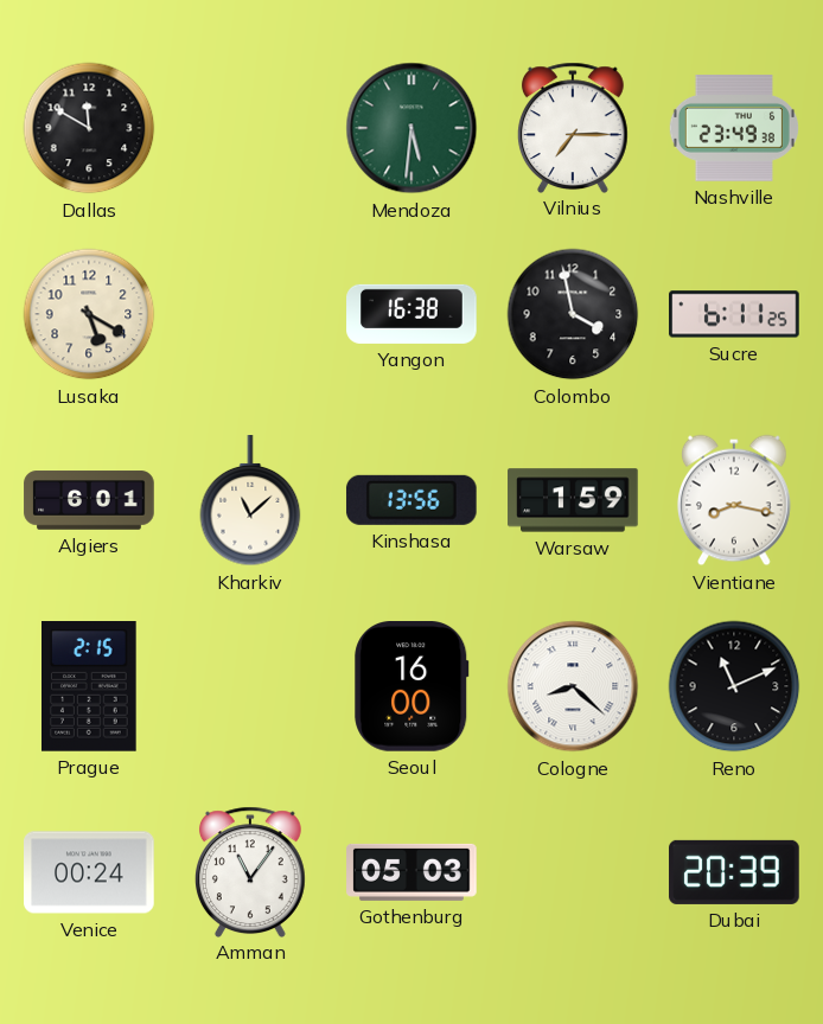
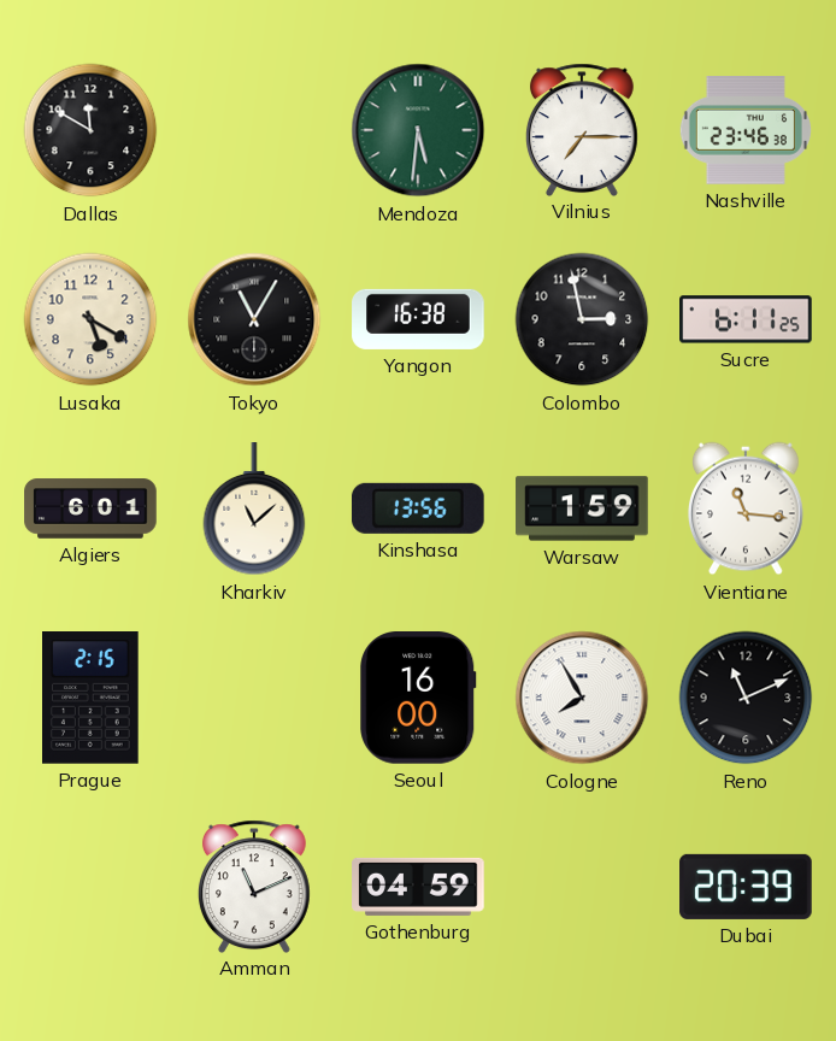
Nashville: 23:49 -> 23:46
Tokyo: none -> 11:05
Colombo: 3:58 -> 2:58
Vientiane: 8:17 -> 11:16
Cologne: 8:22 -> 7:55
Venice: 00:24 -> none
Amman: 11:06 -> 11:11
Gothenburg: 05:03 -> 04:59
